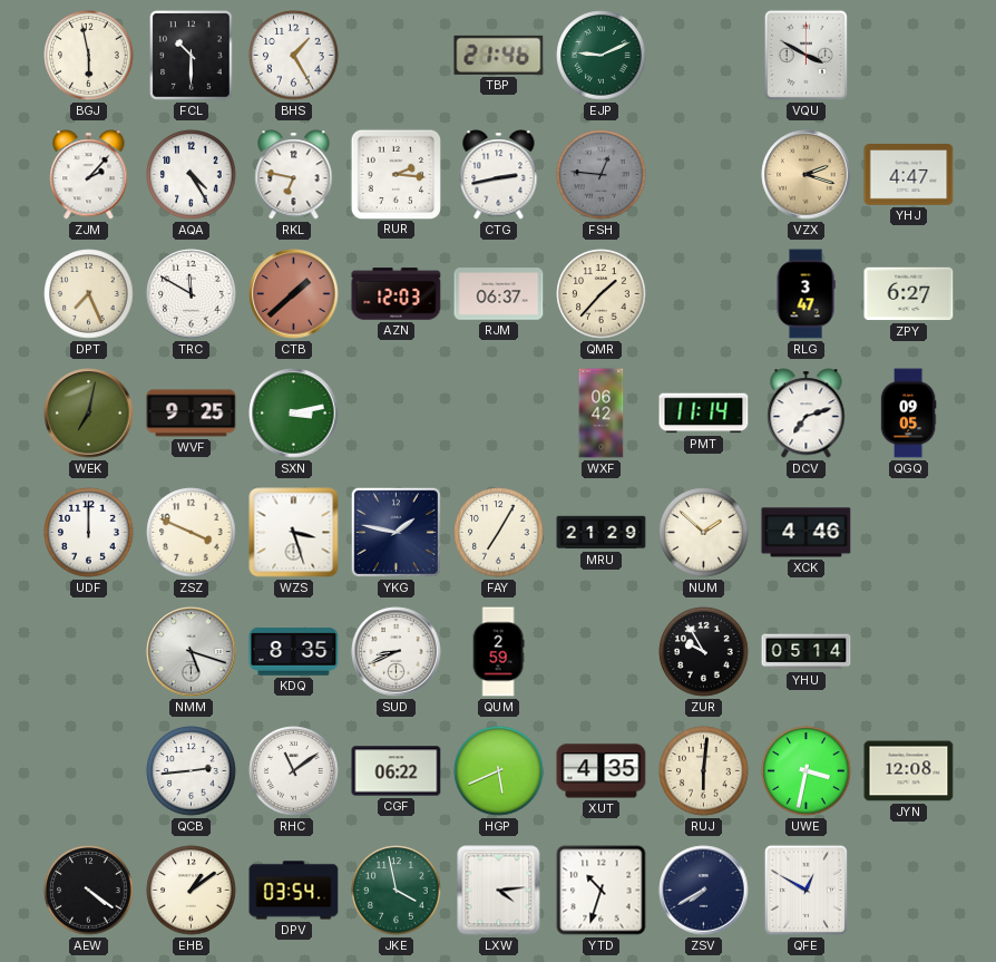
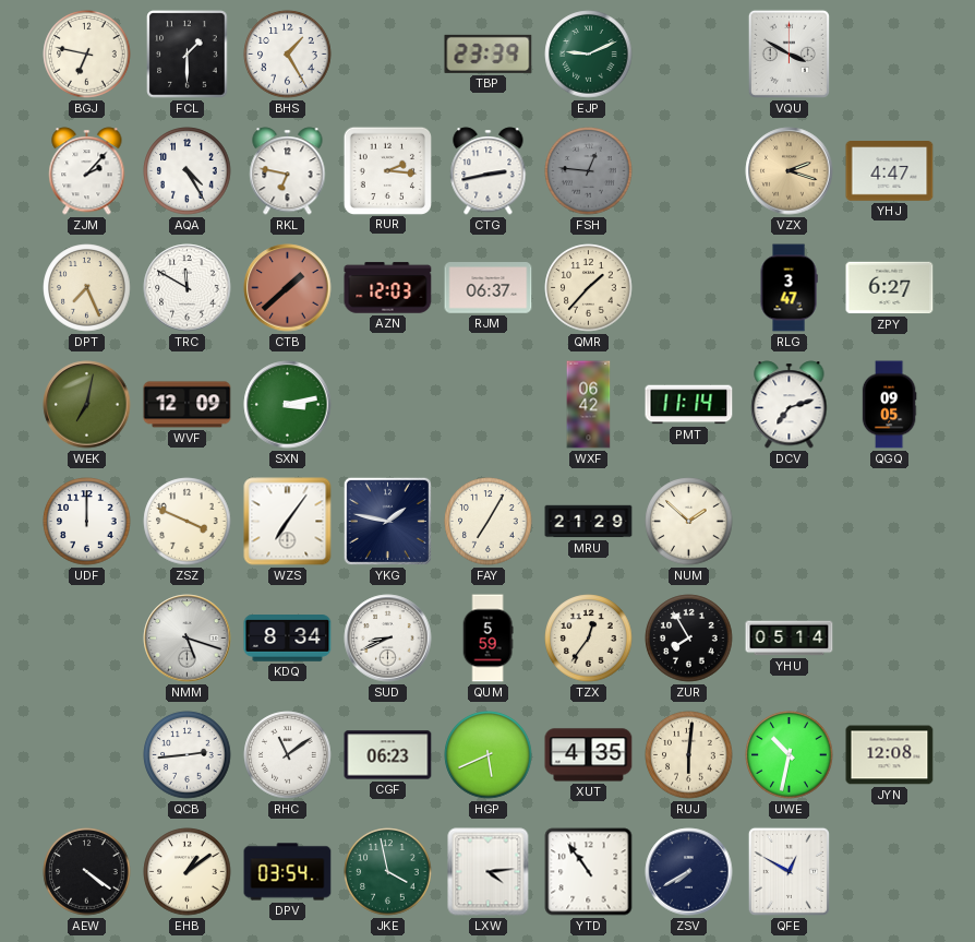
BGJ: 5:58 -> 6:47
FCL: 10:30 -> 1:30
TBP: 21:46 -> 23:39
WVF: 9:25 -> 12:09
WZS: 3:27 -> 7:06
XCK: 4:46 -> none
KDQ: 8:35 -> 8:34
QUM: 2:59 -> 5:59
TZX: none -> 12:36
ZUR: 9:55 -> 7:55
CGF: 06:22 -> 06:23
UWE: 3:32 -> 10:32
YTD: 10:33 -> 10:54
